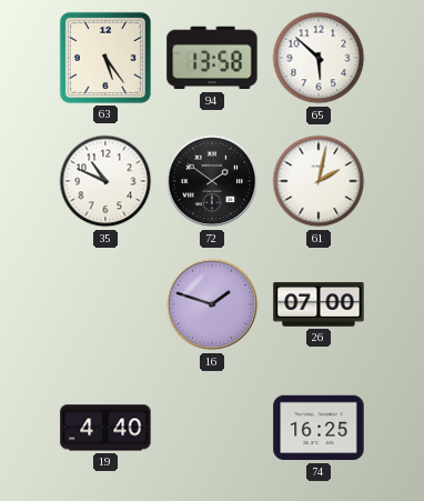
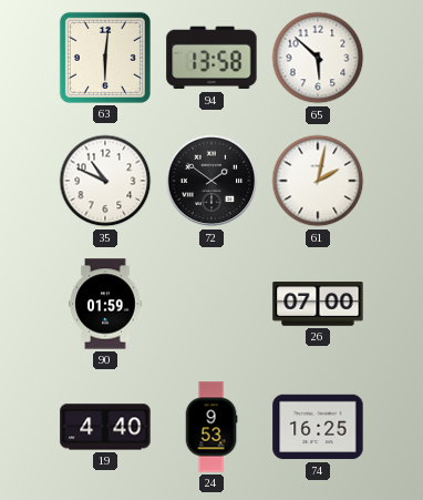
63: 5:24 -> 6:01
90: none -> 01:59
16: 1:48 -> none
24: none -> 9:53
